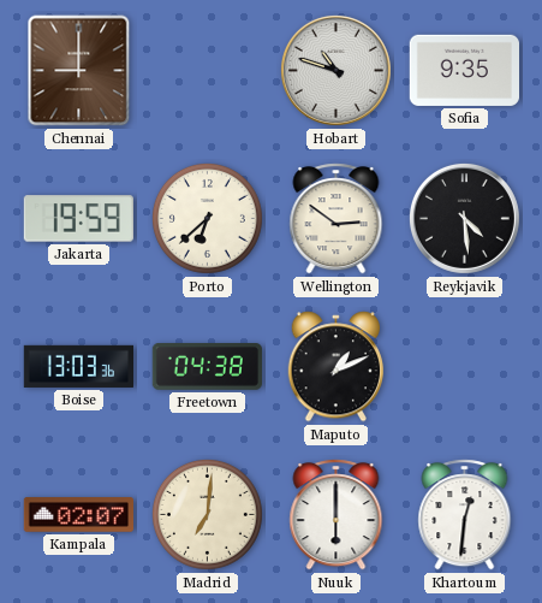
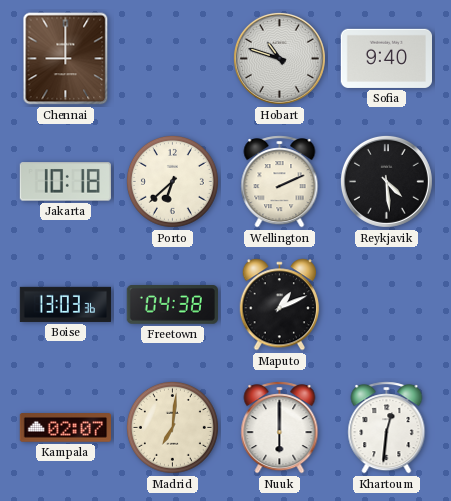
Sofia: 9:35 -> 9:40
Jakarta: 19:59 -> 10:18
Wellington: 2:51 -> 2:11
